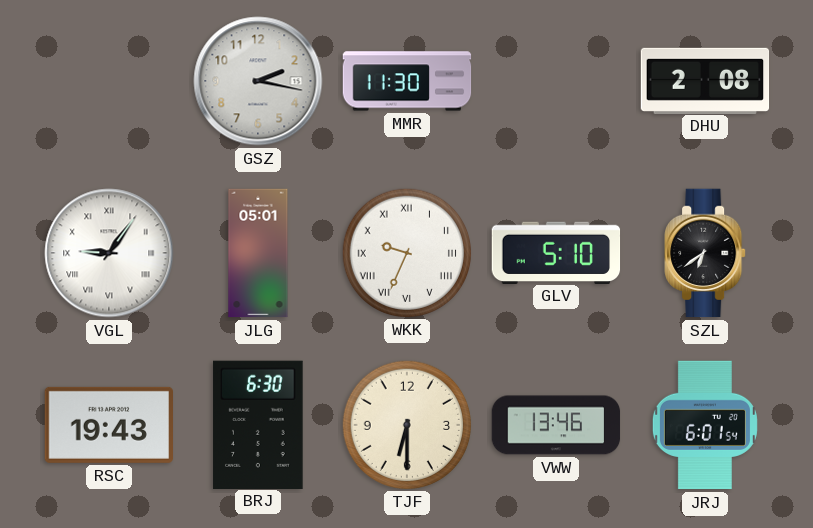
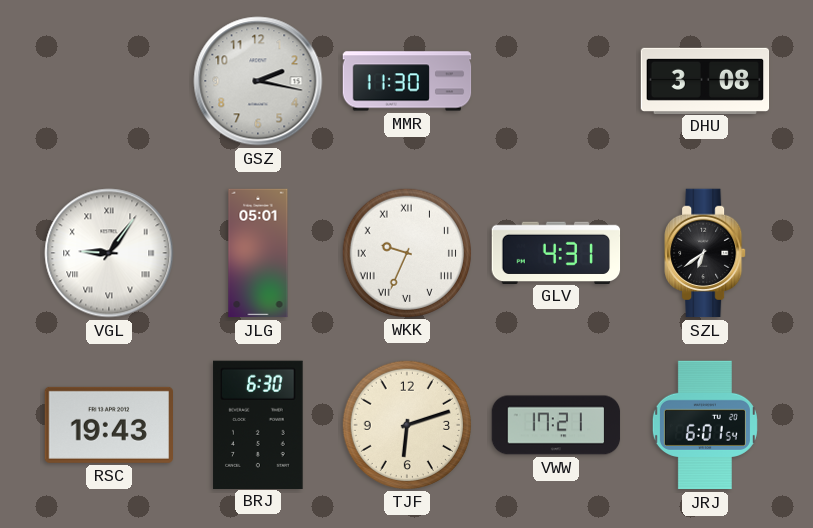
DHU: 2:08 -> 3:08
GLV: 5:10 -> 4:31
TJF: 6:30 -> 6:12
VWW: 13:46 -> 17:21
